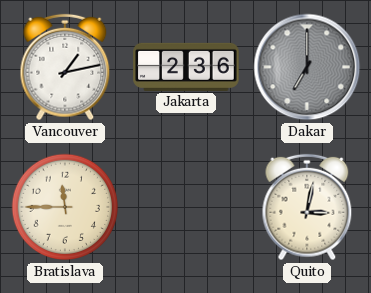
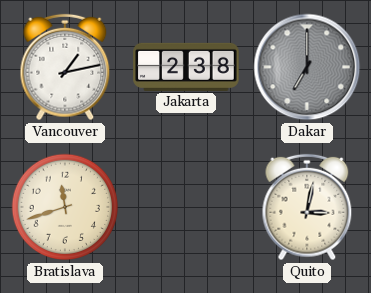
Jakarta: 2:36 -> 2:38
Bratislava: 11:45 -> 11:42
